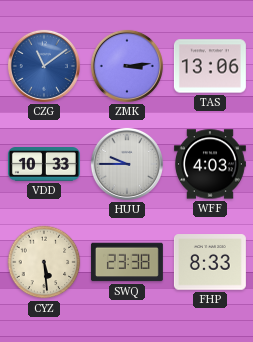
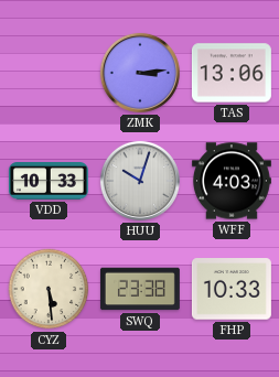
CZG: 11:09 -> none
HUU: 9:45 -> 10:03
FHP: 8:33 -> 10:33
